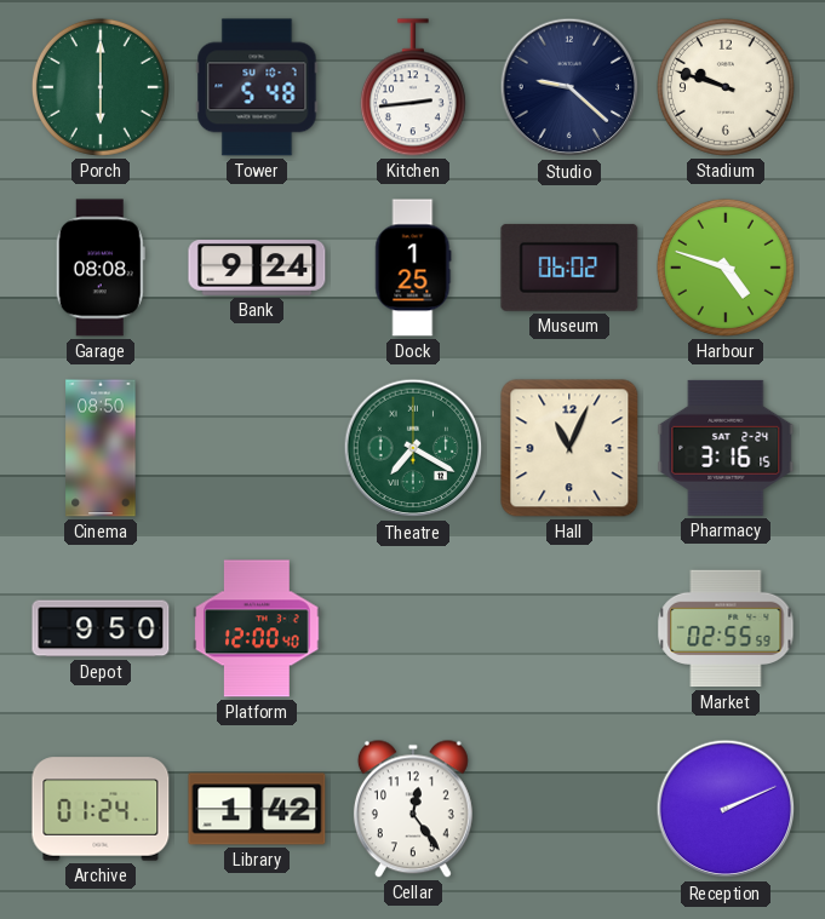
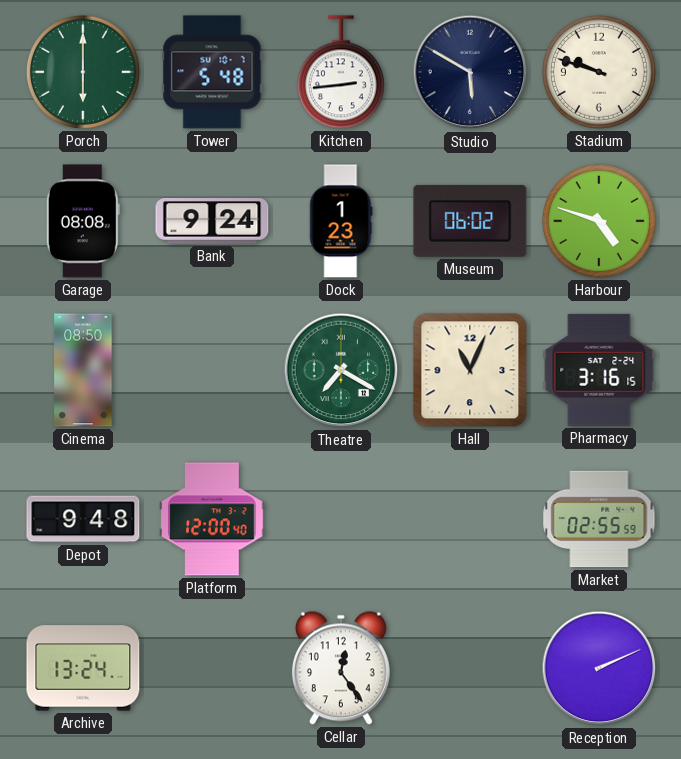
Studio: 9:22 -> 5:50
Dock: 1:25 -> 1:23
Depot: 9:50 -> 9:48
Archive: 01:24 -> 13:24
Library: 1:42 -> none
